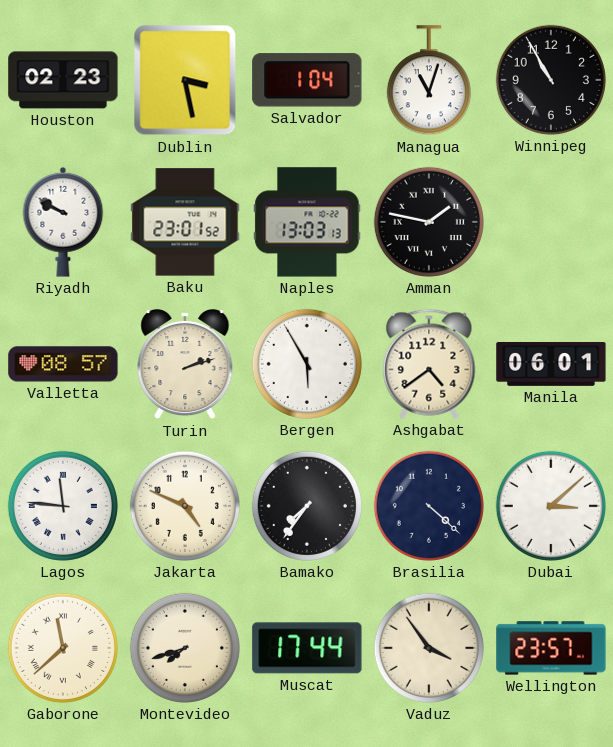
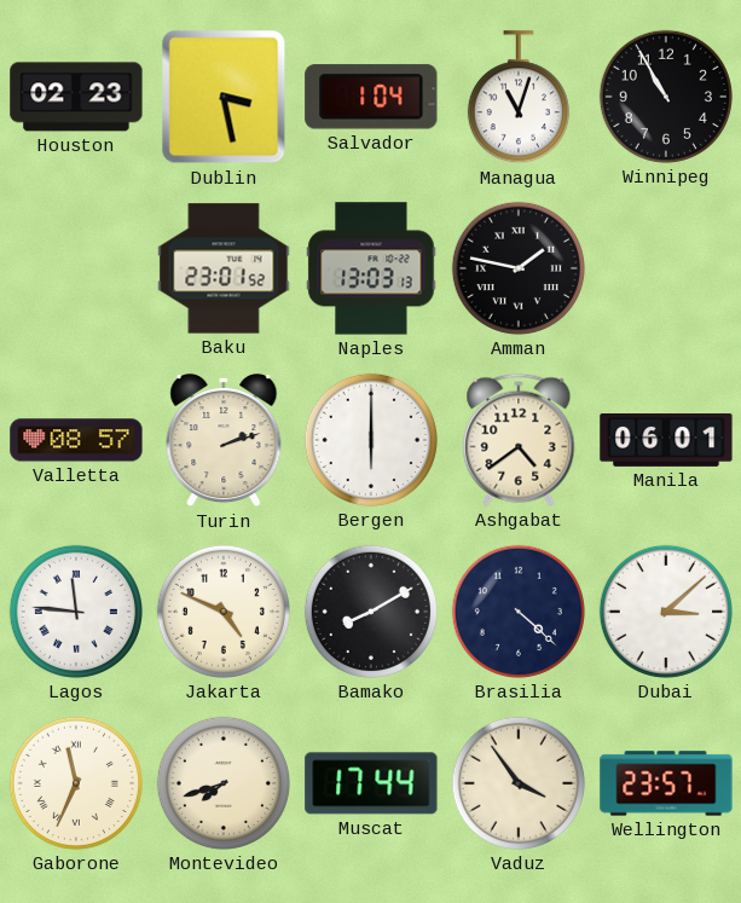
Riyadh: 9:50 -> none
Bergen: 5:55 -> 6:00
Bamako: 7:36 -> 8:10
Gaborone: 11:38 -> 11:34
